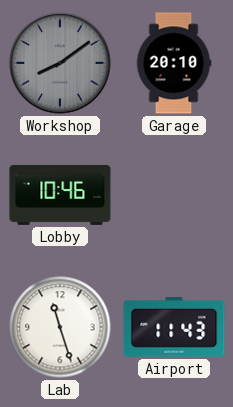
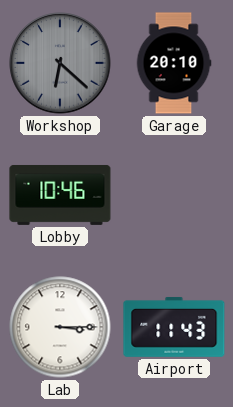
Workshop: 8:09 -> 6:22
Lab: 11:27 -> 3:15
